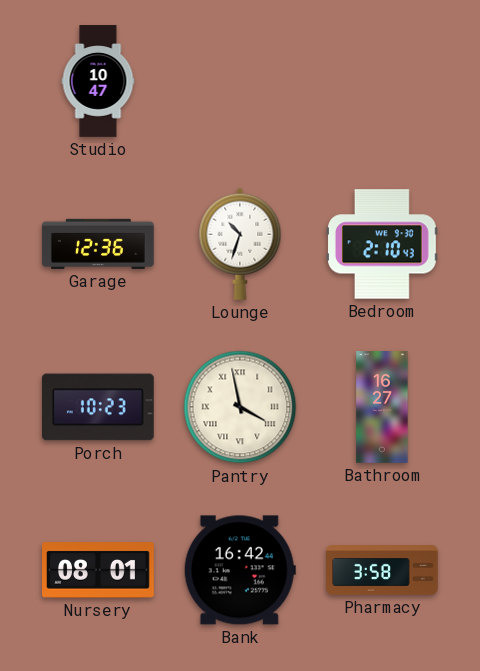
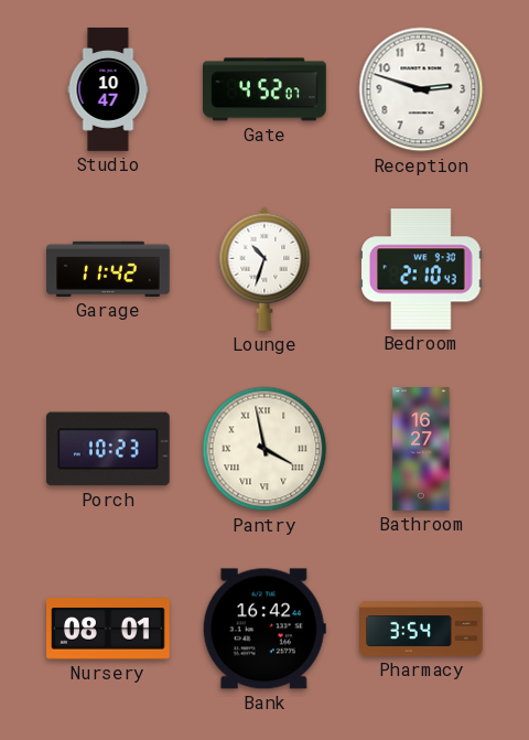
Gate: none -> 4:52
Reception: none -> 2:48
Garage: 12:36 -> 11:42
Pharmacy: 3:58 -> 3:54
